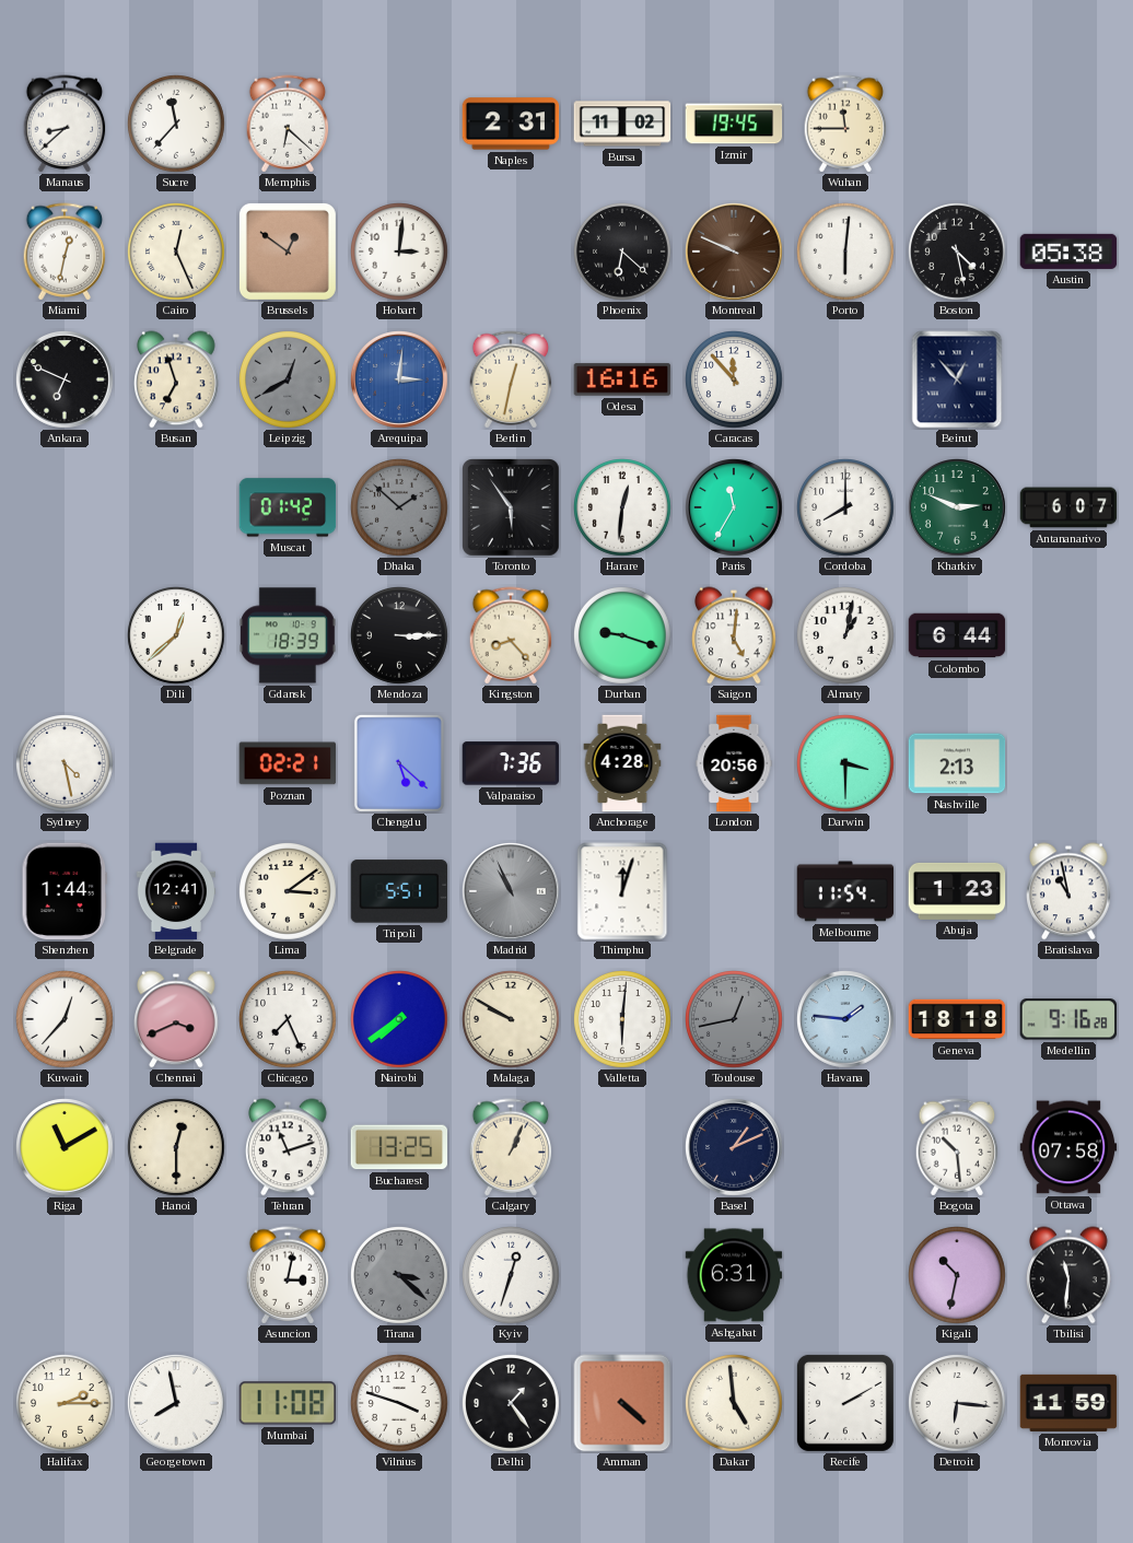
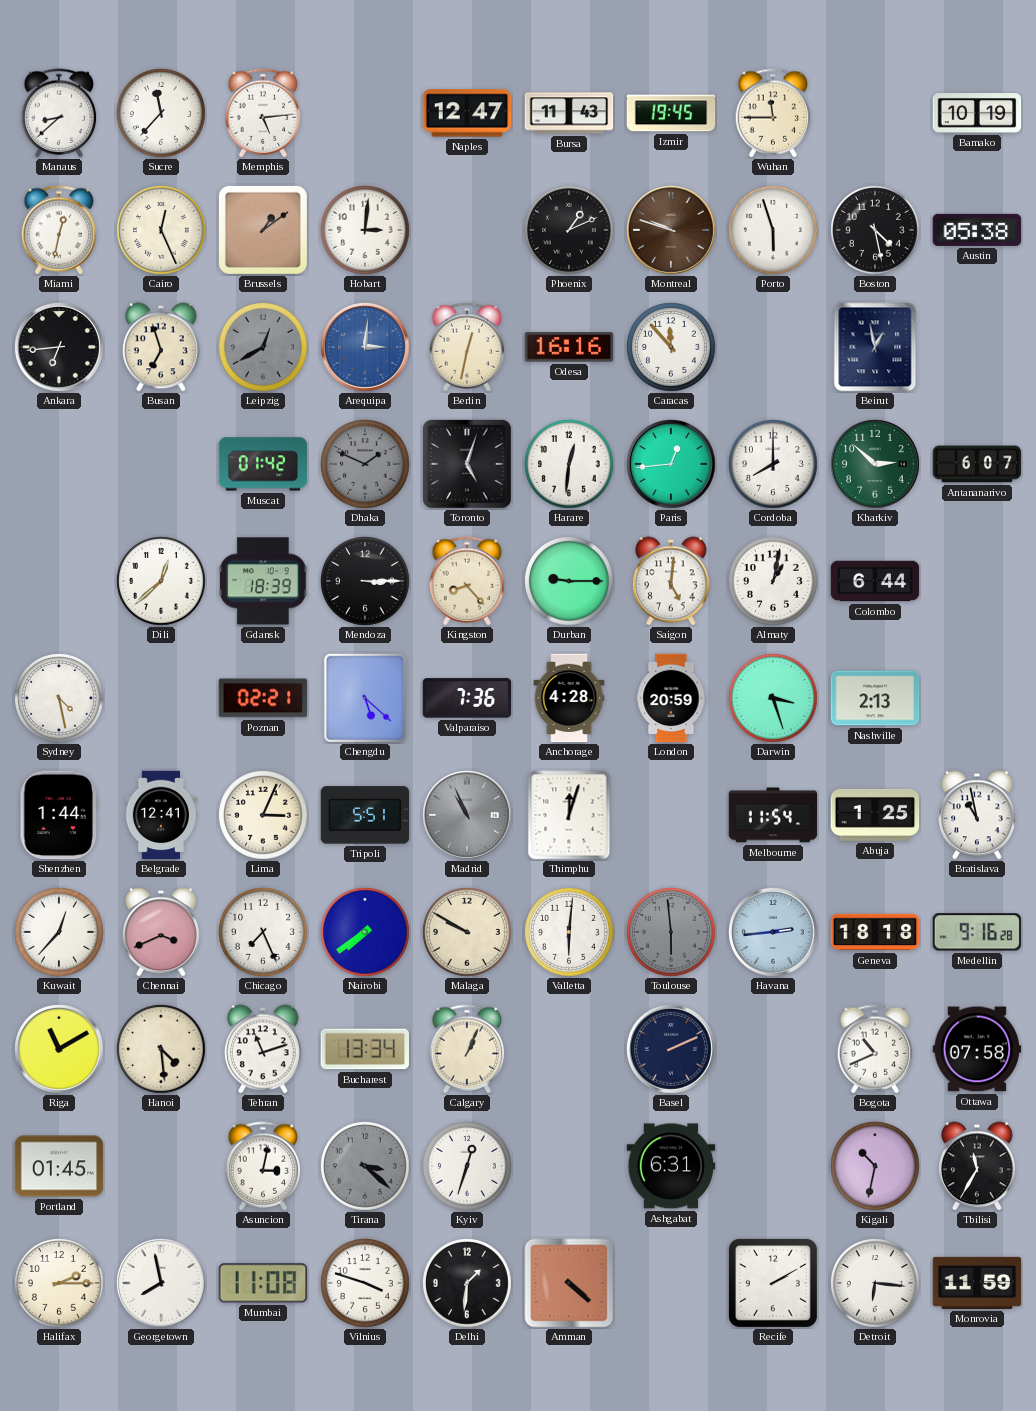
Memphis: 6:22 -> 5:14
Naples: 2:31 -> 12:47
Bursa: 11:02 -> 11:43
Bamako: none -> 10:19
Brussels: 12:51 -> 1:09
Phoenix: 6:22 -> 1:11
Montreal: 9:49 -> 9:48
Porto: 6:01 -> 5:57
Ankara: 6:49 -> 6:44
Beirut: 12:53 -> 12:58
Dhaka: 1:52 -> 1:49
Toronto: 5:54 -> 5:03
Paris: 11:35 -> 12:44
Kharkiv: 2:49 -> 2:52
Durban: 9:18 -> 9:15
London: 20:56 -> 20:59
Darwin: 3:30 -> 3:27
Lima: 3:09 -> 3:04
Abuja: 1:23 -> 1:25
Toulouse: 12:43 -> 5:59
Havana: 1:46 -> 2:44
Hanoi: 12:30 -> 4:29
Bucharest: 13:25 -> 13:34
Basel: 1:11 -> 2:11
Bogota: 10:29 -> 10:41
Portland: none -> 01:45
Tbilisi: 11:31 -> 11:35
Delhi: 1:24 -> 1:31
Dakar: 4:59 -> none
